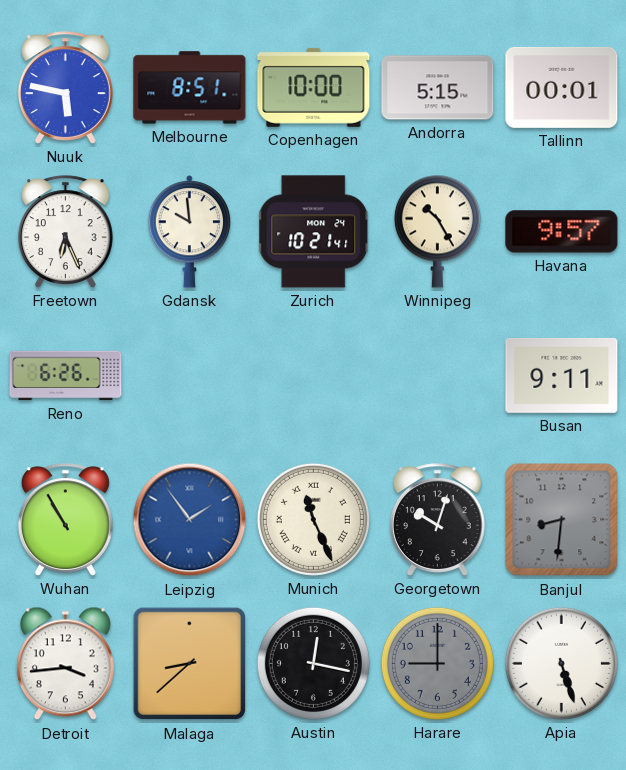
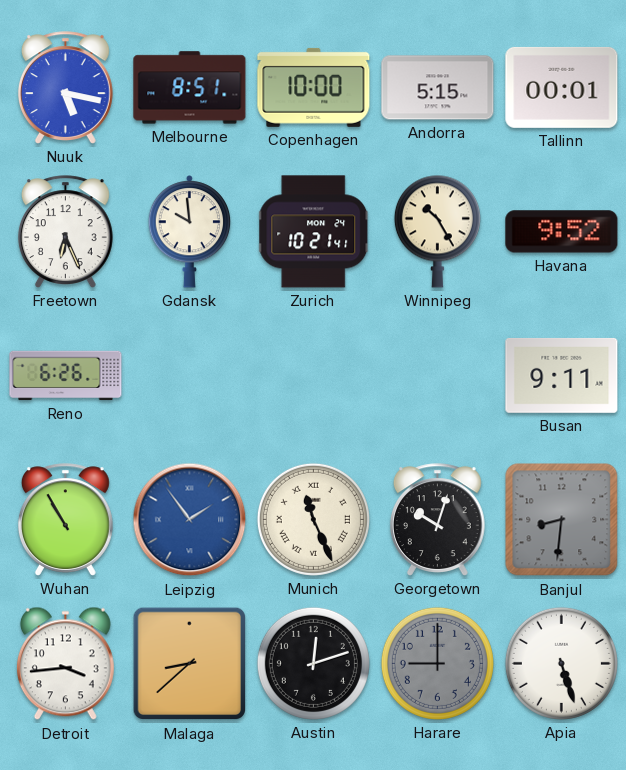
Nuuk: 5:47 -> 5:17
Havana: 9:57 -> 9:52
Austin: 12:17 -> 12:12
